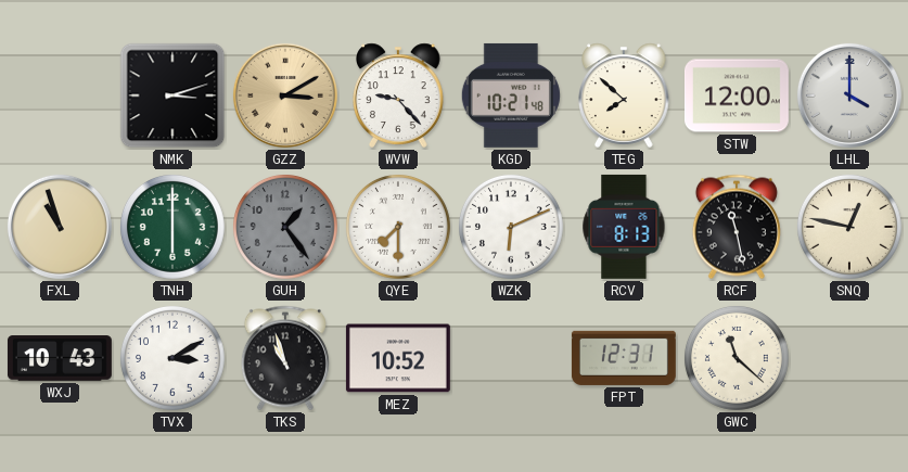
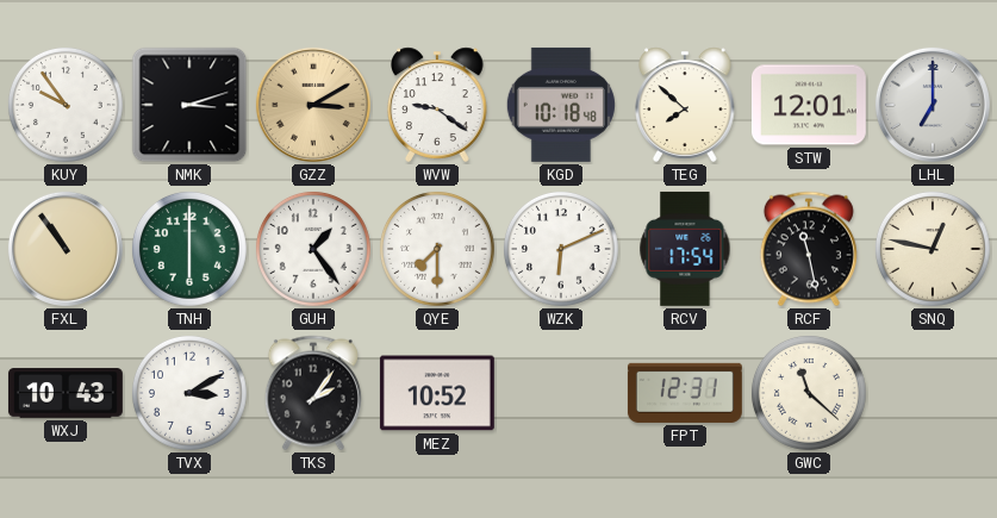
KUY: none -> 9:54
WVW: 9:23 -> 9:21
KGD: 10:21 -> 10:18
STW: 12:00 -> 12:01
LHL: 4:00 -> 7:00
FXL: 10:57 -> 10:54
GUH dial: grey -> white
RCV: 8:13 -> 17:54
TKS: 10:57 -> 2:06
